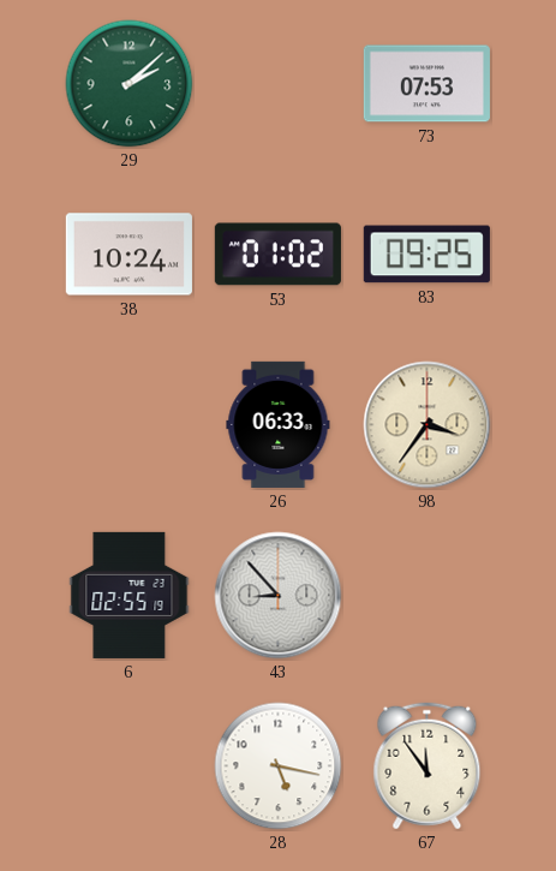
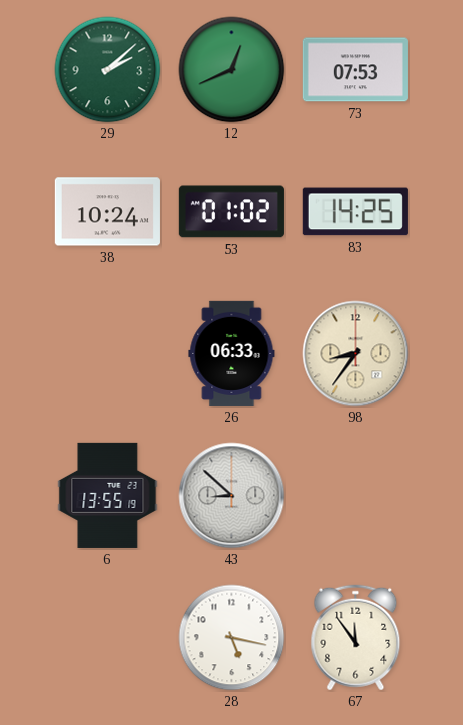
12: none -> 12:41
83: 09:25 -> 14:25
98: 3:36 -> 8:36
6: 02:55 -> 13:55
43: 8:53 -> 8:52
